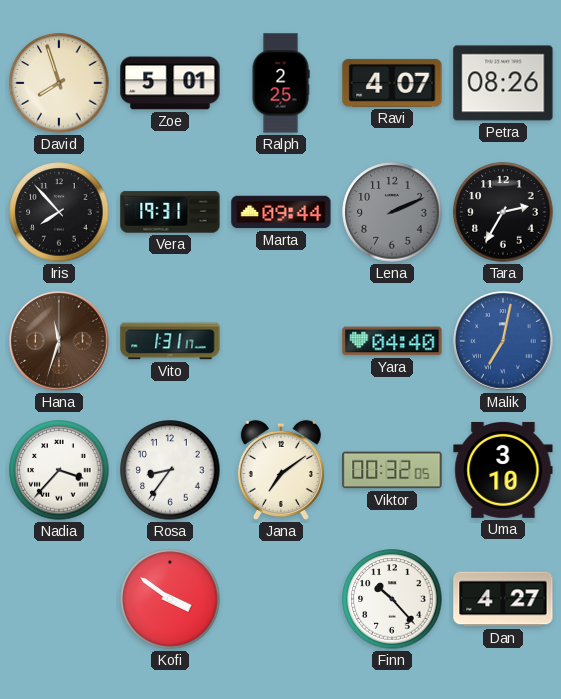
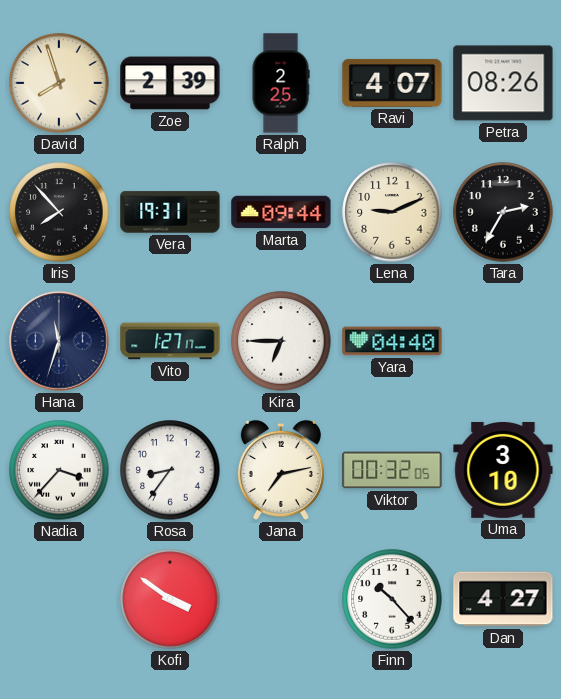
Zoe: 5:01 -> 2:39
Lena: 2:11 -> 9:11
Lena dial: grey -> cream
Hana dial: brown -> navy
Vito: 1:31 -> 1:27
Kira: none -> 6:45
Malik: 7:02 -> none
Jana: 7:09 -> 7:13
